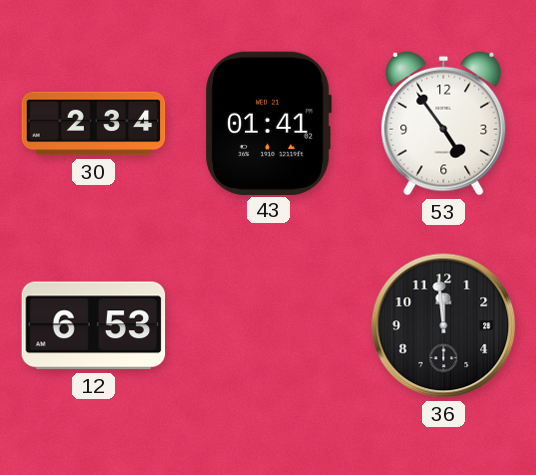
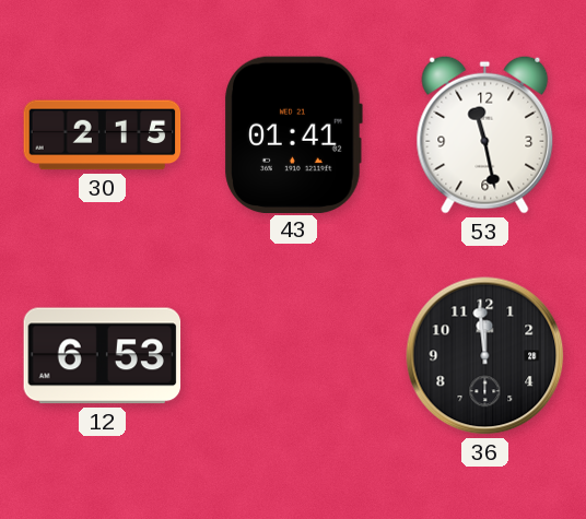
30: 2:34 -> 2:15
53: 4:54 -> 11:28
